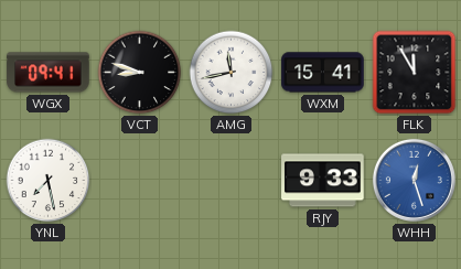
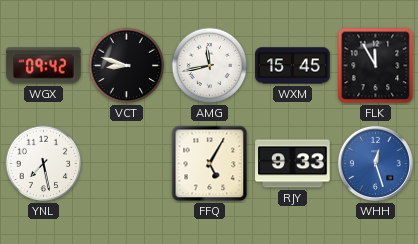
WGX: 09:41 -> 09:42
WXM: 15:41 -> 15:45
FFQ: none -> 5:05
